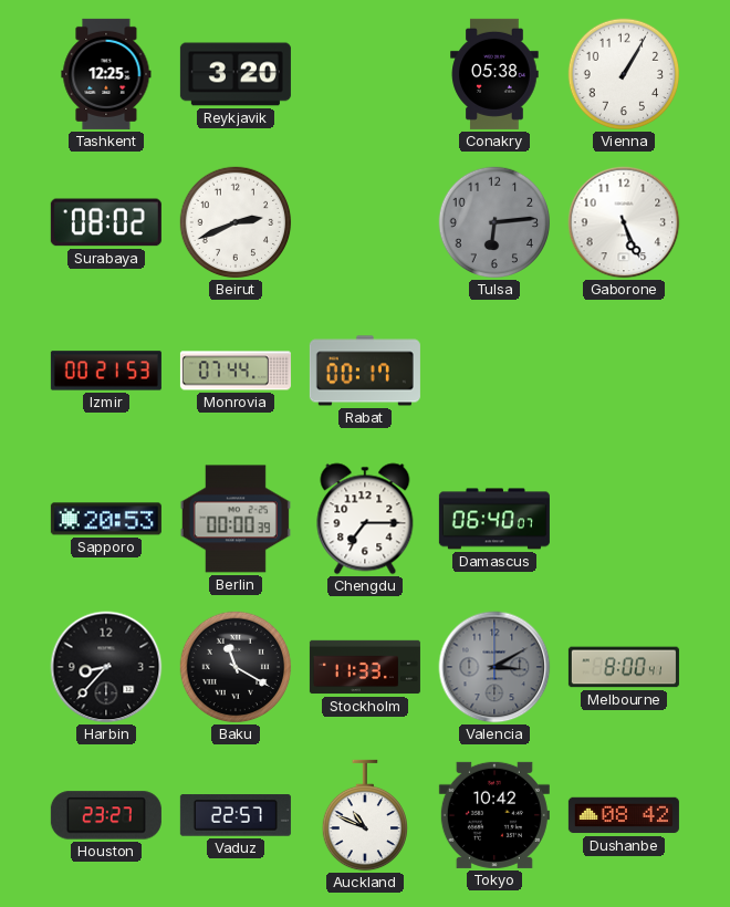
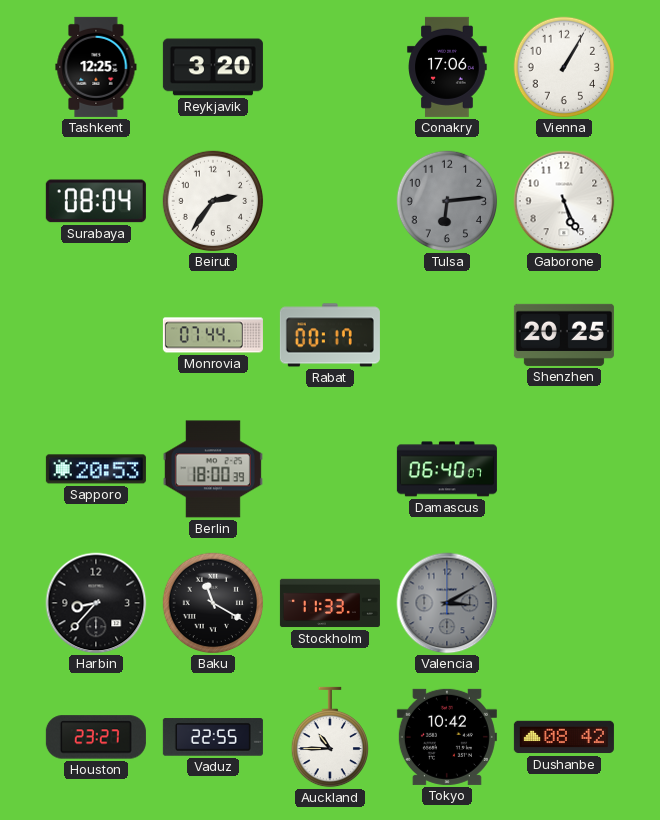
Conakry: 05:38 -> 17:06
Surabaya: 08:02 -> 08:04
Beirut: 2:41 -> 2:36
Izmir: 00:21 -> none
Shenzhen: none -> 20:25
Berlin: 00:00 -> 18:00
Chengdu: 7:15 -> none
Melbourne: 8:00 -> none
Vaduz: 22:57 -> 22:55
Auckland: 10:49 -> 10:45
